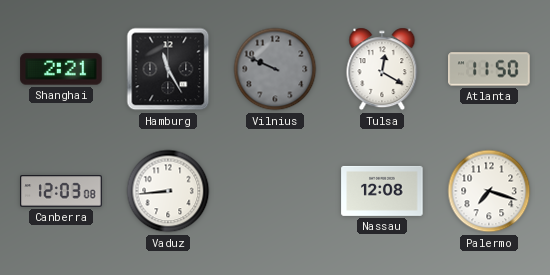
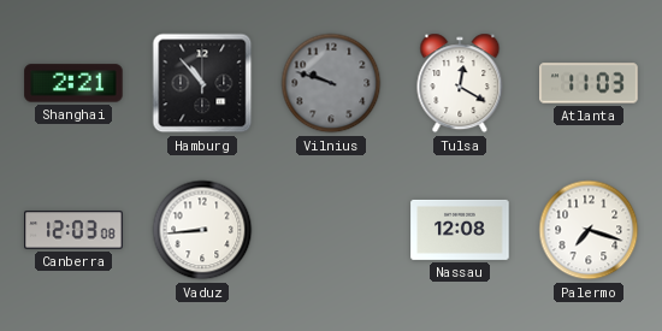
Hamburg: 11:25 -> 10:53
Vilnius: 9:49 -> 9:48
Atlanta: 11:50 -> 11:03
